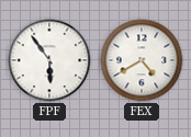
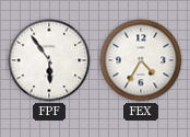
FEX: 4:40 -> 4:35
